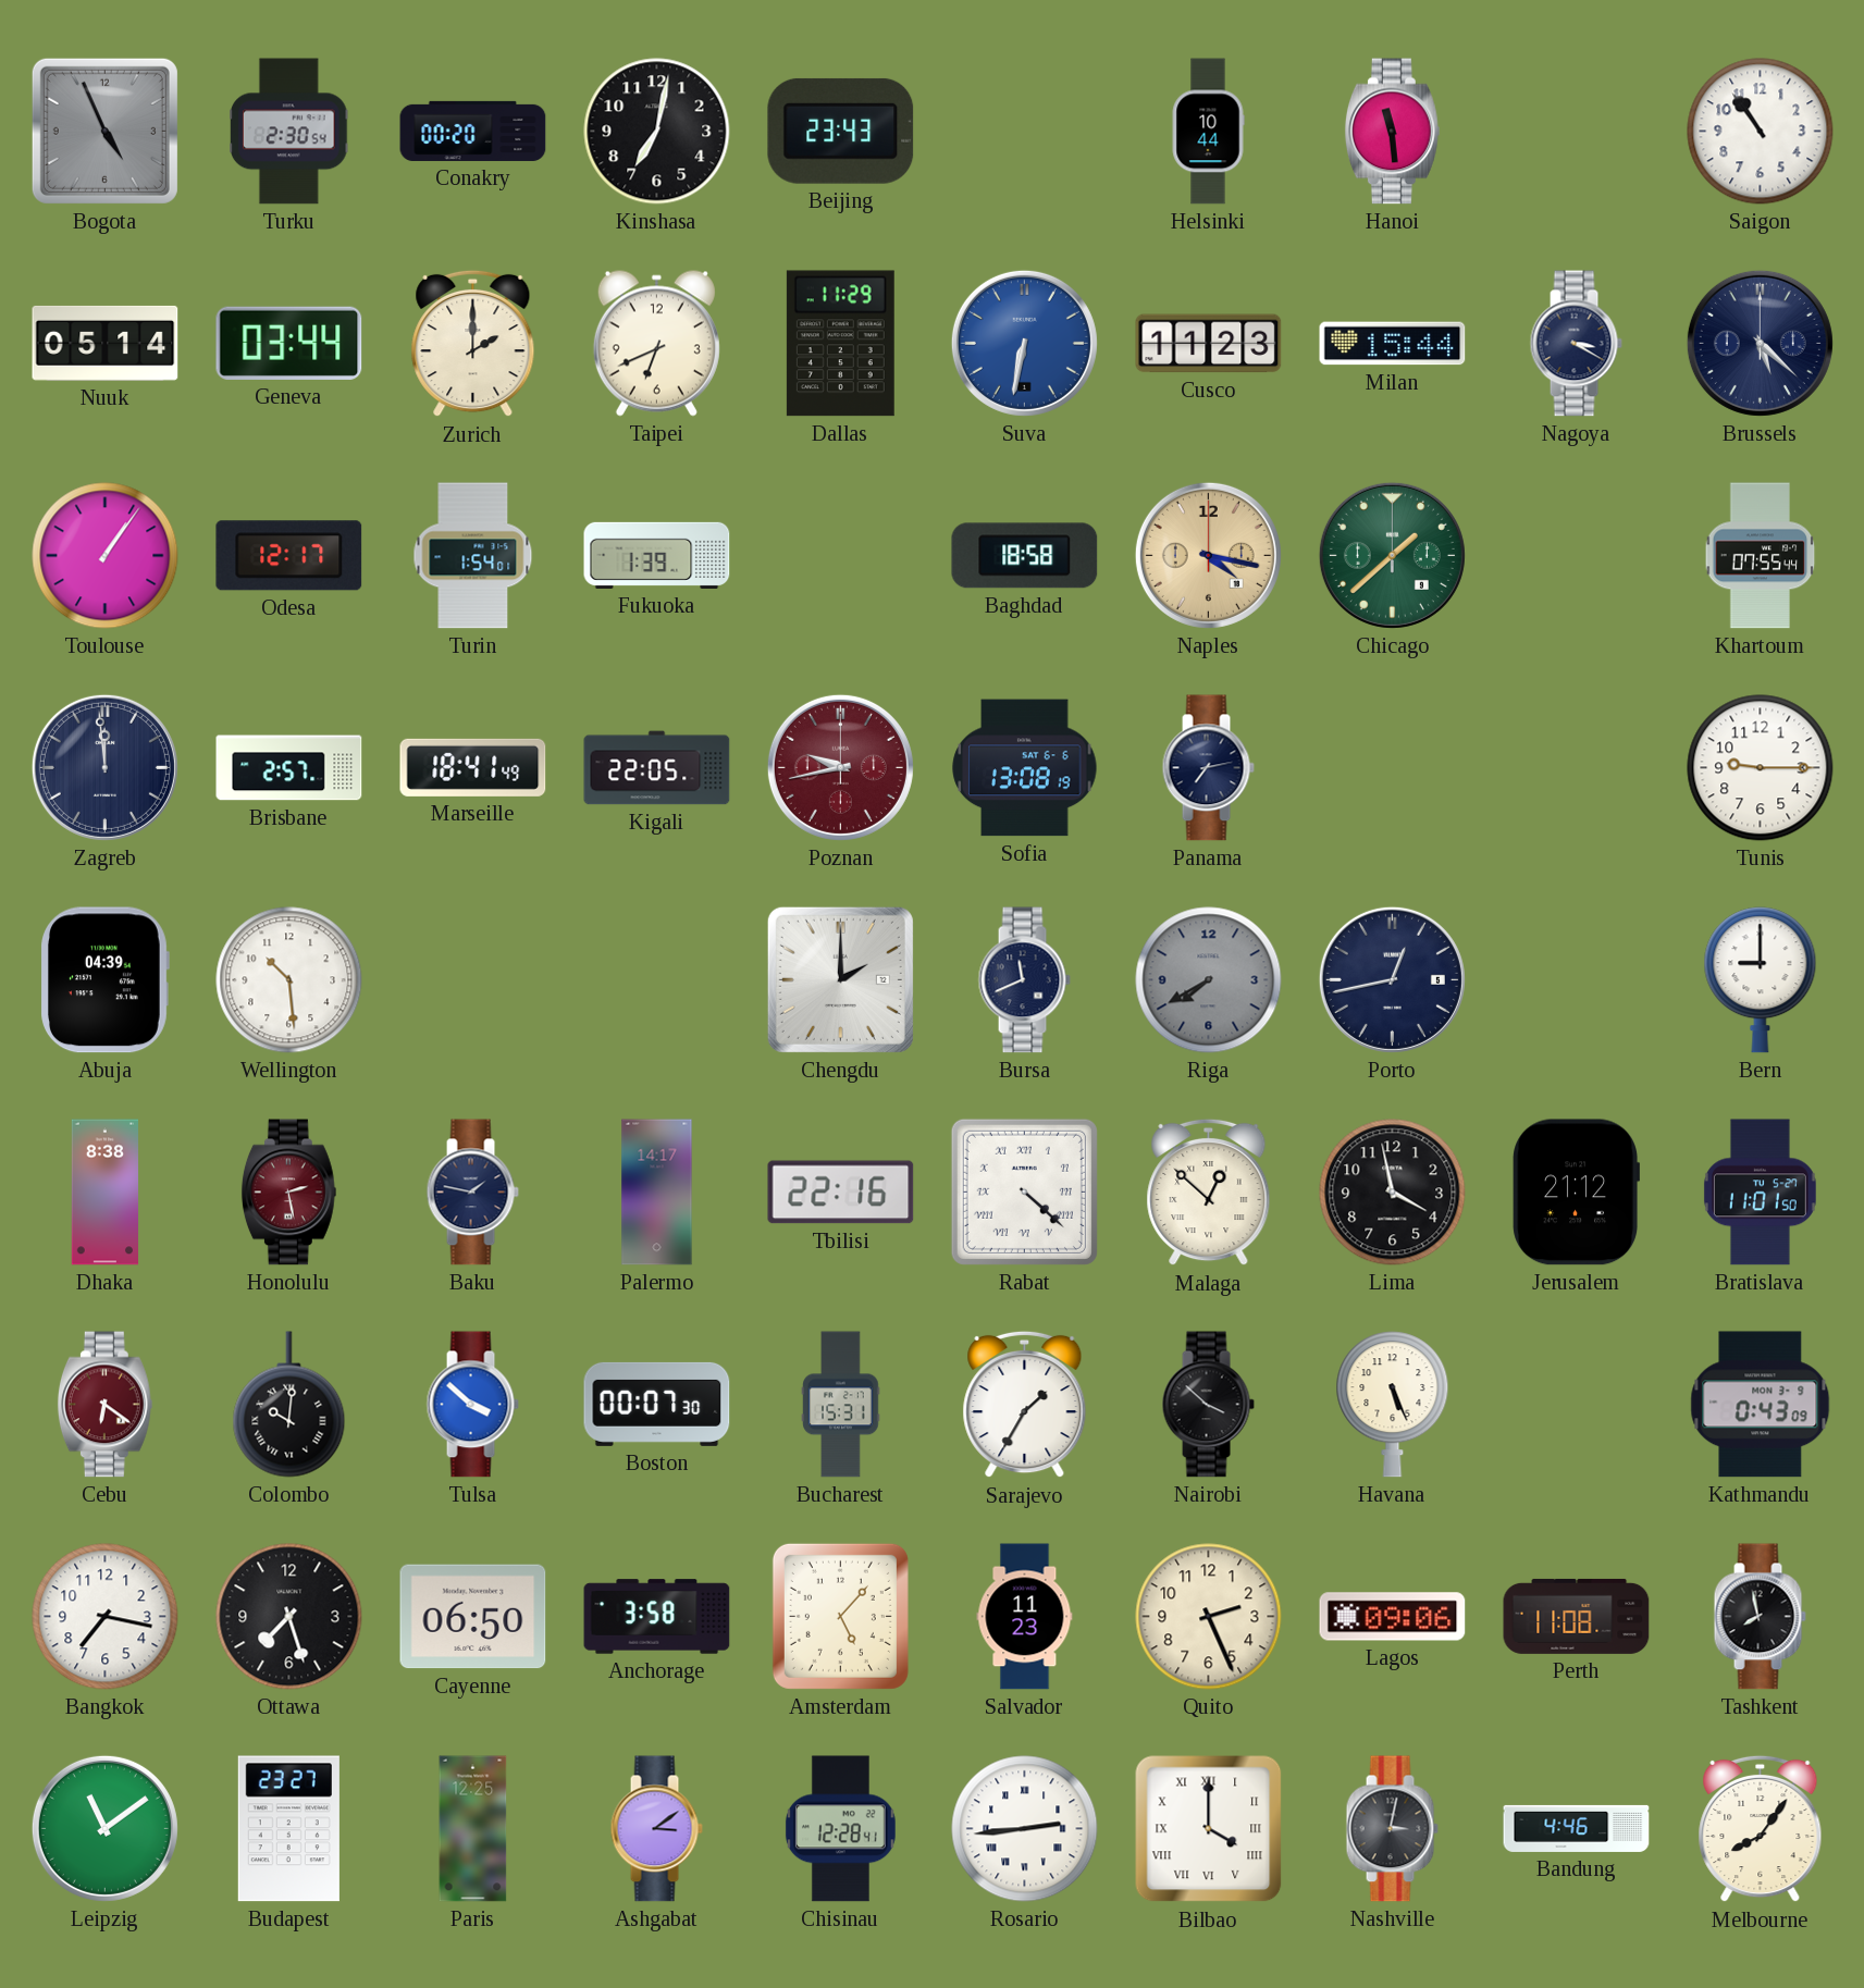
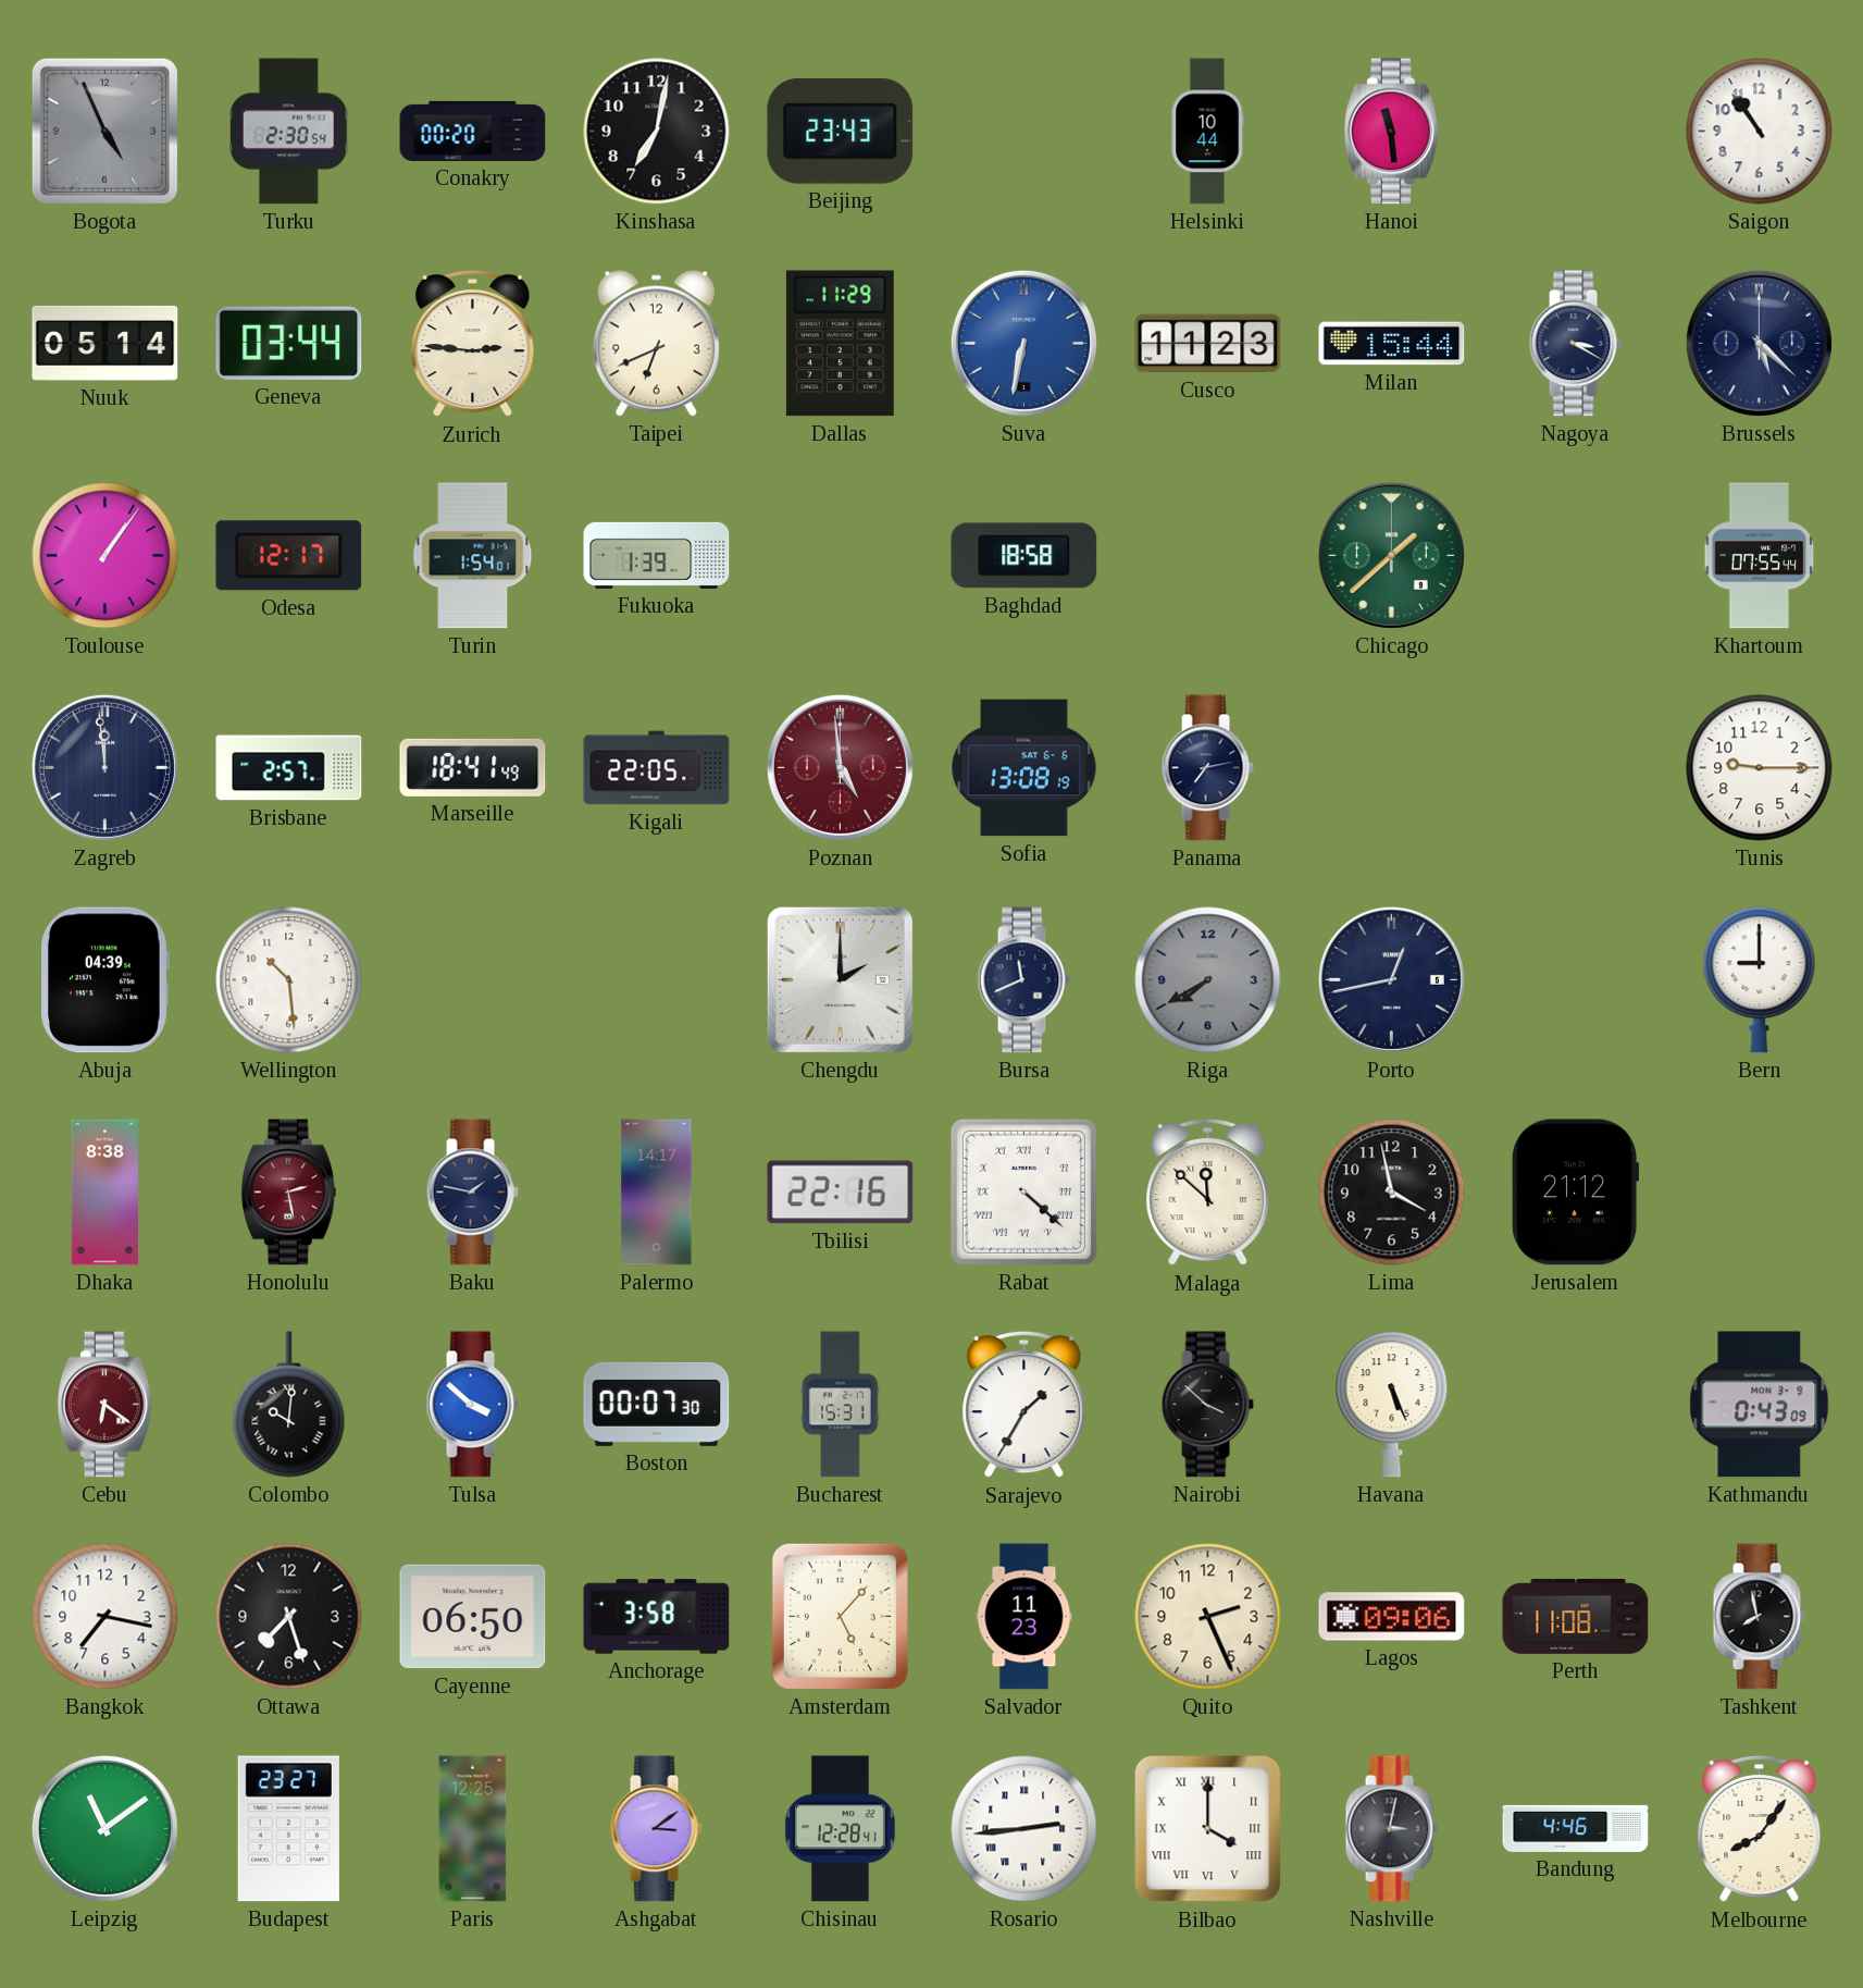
Zurich: 2:00 -> 2:46
Naples: 4:17 -> none
Poznan: 9:43 -> 4:59
Malaga: 12:52 -> 11:52
Bratislava: 11:01 -> none
